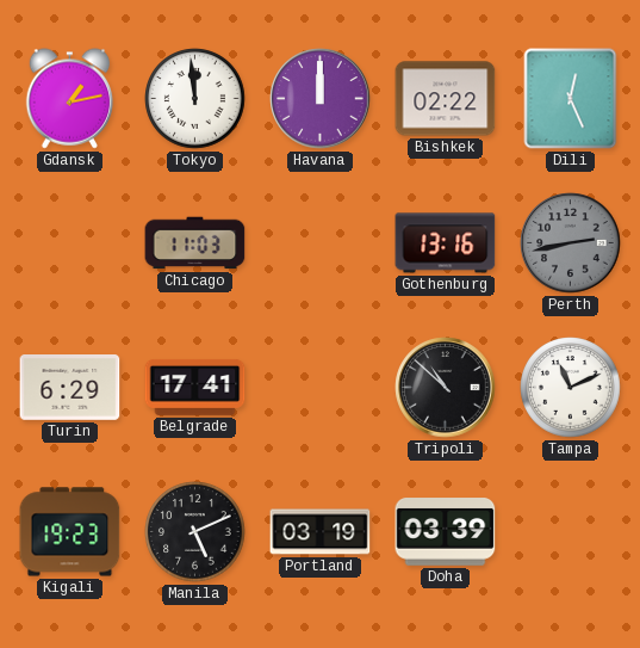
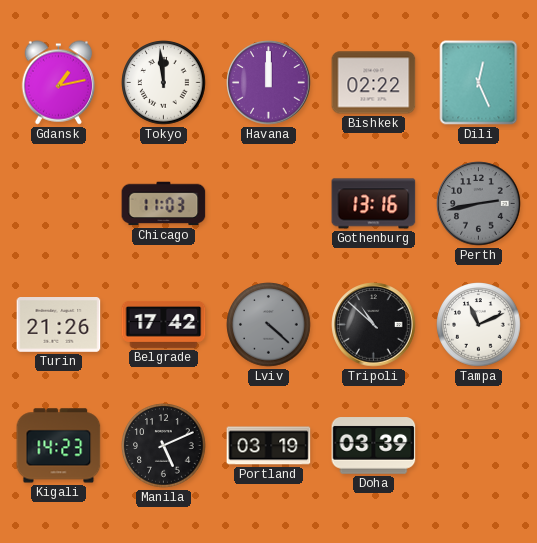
Turin: 6:29 -> 21:26
Belgrade: 17:41 -> 17:42
Lviv: none -> 4:22
Kigali: 19:23 -> 14:23
